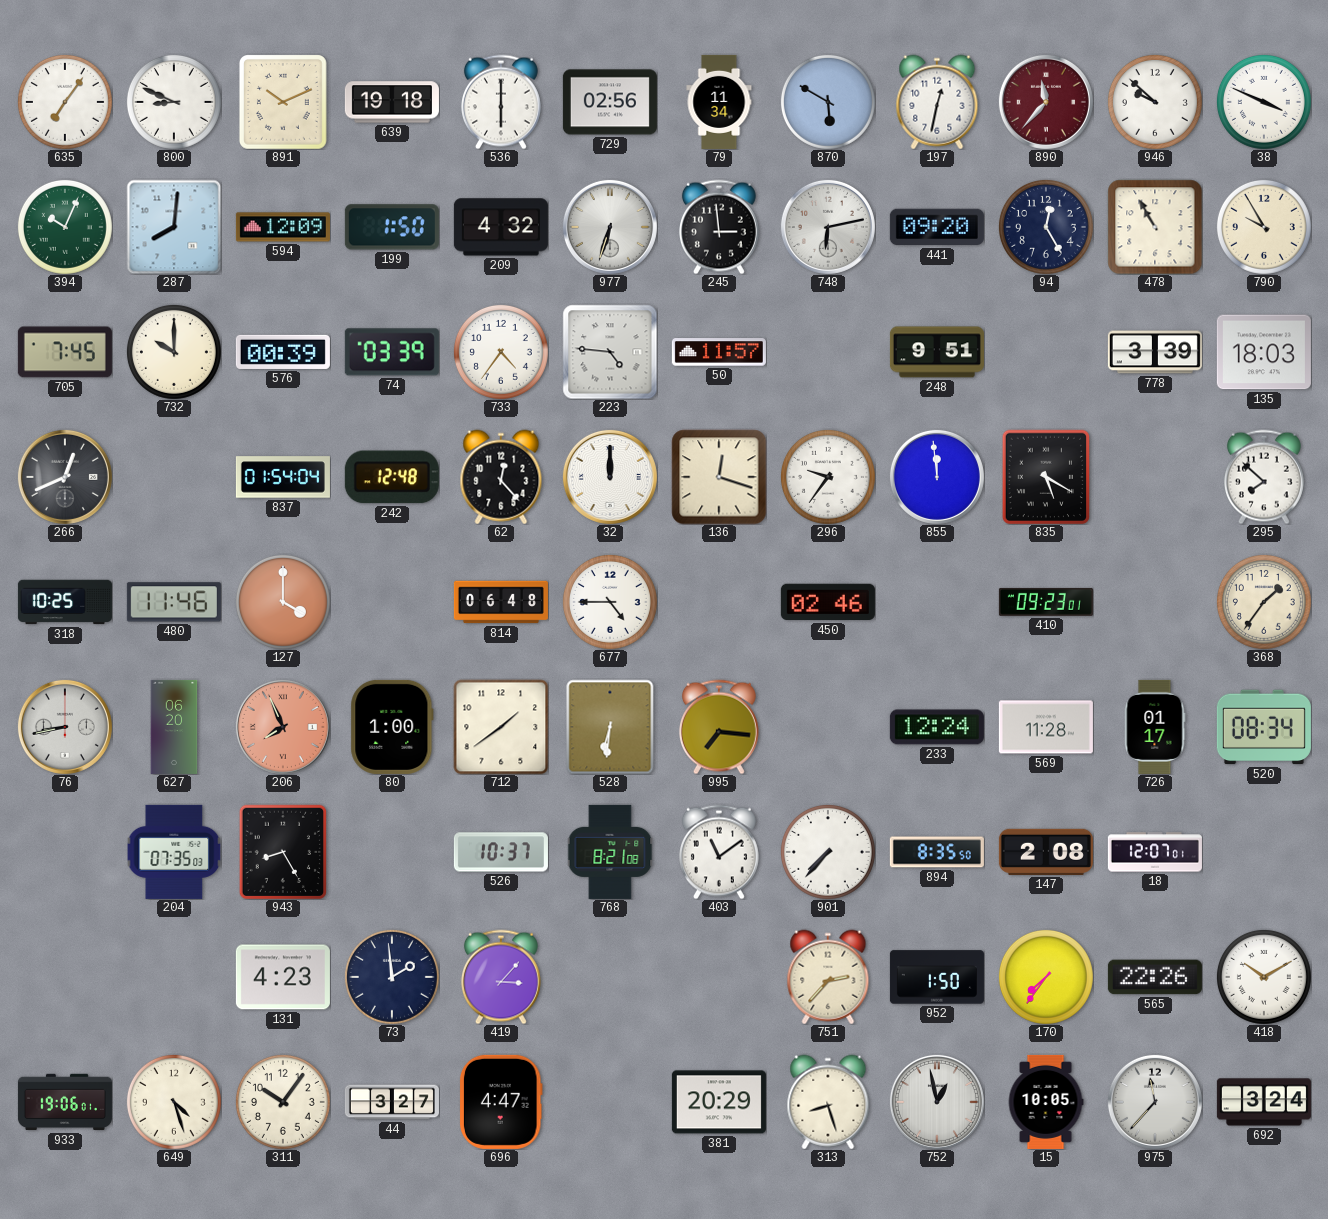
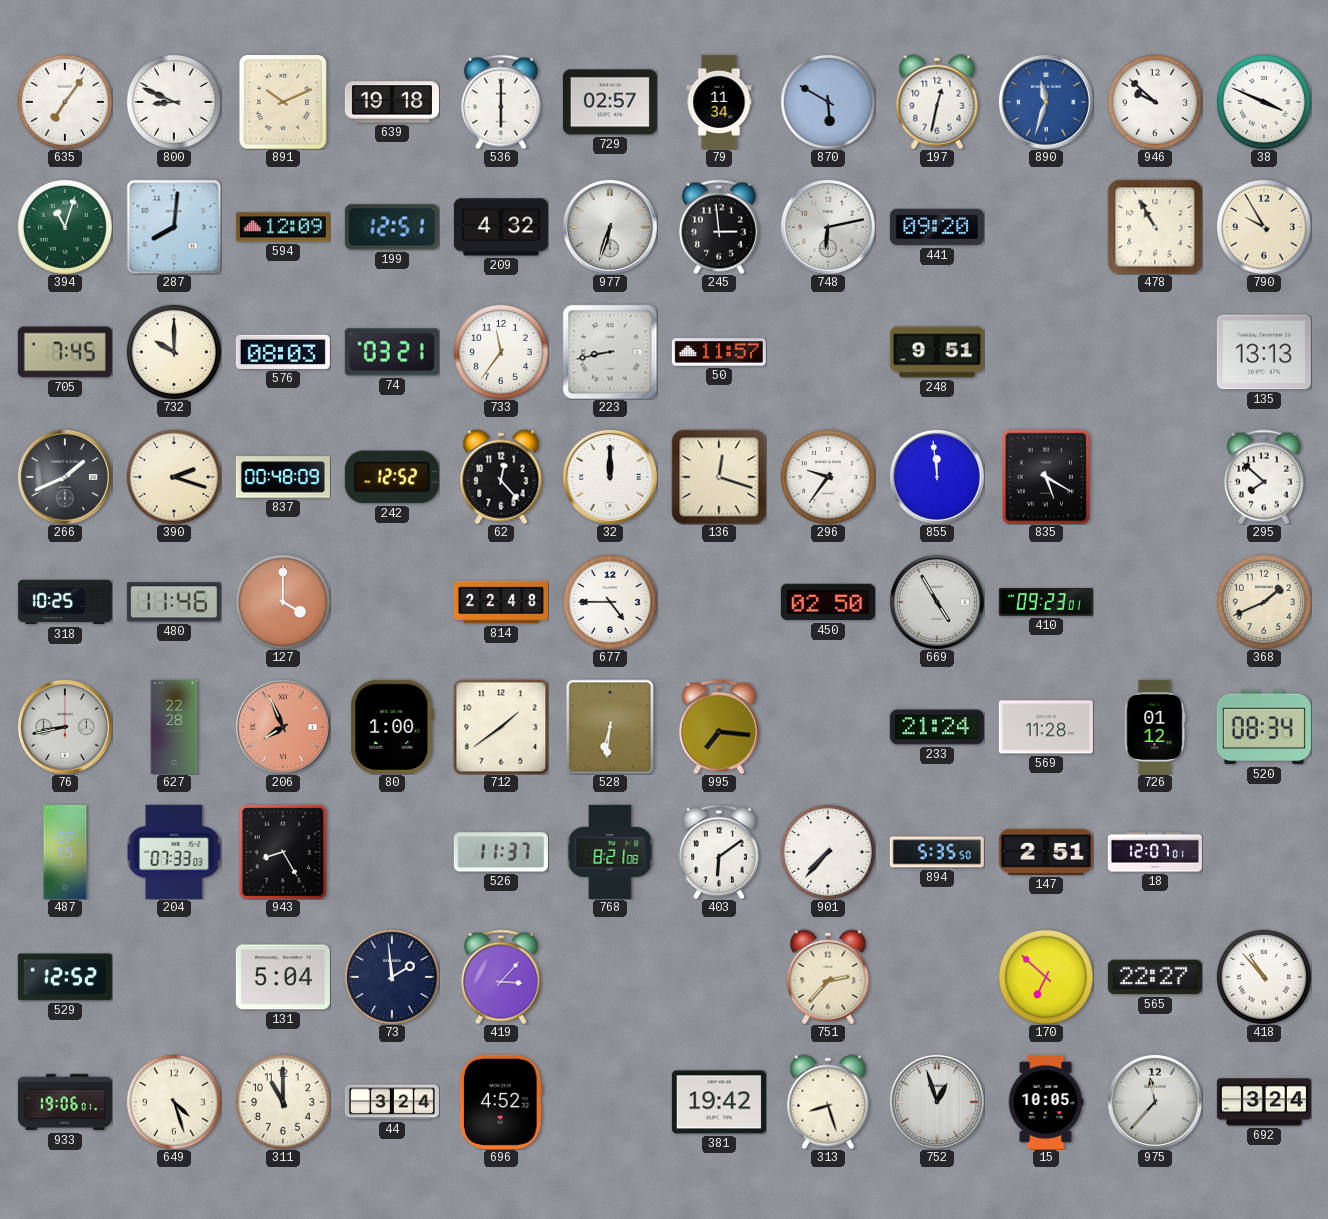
729: 02:56 -> 02:57
890: 11:37 -> 11:33
890 dial: burgundy -> blue
394: 10:04 -> 11:03
199: 1:50 -> 12:51
94: 12:25 -> none
576: 00:39 -> 08:03
74: 03:39 -> 03:21
733: 4:36 -> 11:36
223: 4:46 -> 8:43
778: 3:39 -> none
135: 18:03 -> 13:13
266: 12:41 -> 1:41
390: none -> 2:18
837: 01:54 -> 00:48
242: 12:48 -> 12:52
814: 06:48 -> 22:48
450: 02:46 -> 02:50
669: none -> 4:55
368: 1:36 -> 1:41
627: 06:20 -> 22:28
233: 12:24 -> 21:24
726: 01:17 -> 01:12
487: none -> 07:15
204: 07:35 -> 07:33
526: 10:37 -> 11:37
403: 11:09 -> 6:09
894: 8:35 -> 5:35
147: 2:08 -> 2:51
529: none -> 12:52
131: 4:23 -> 5:04
952: 1:50 -> none
170: 7:36 -> 6:52
565: 22:26 -> 22:27
418: 10:10 -> 10:53
311: 10:06 -> 11:00
44: 3:27 -> 3:24
696: 4:47 -> 4:52
381: 20:29 -> 19:42
752: 12:58 -> 12:57
